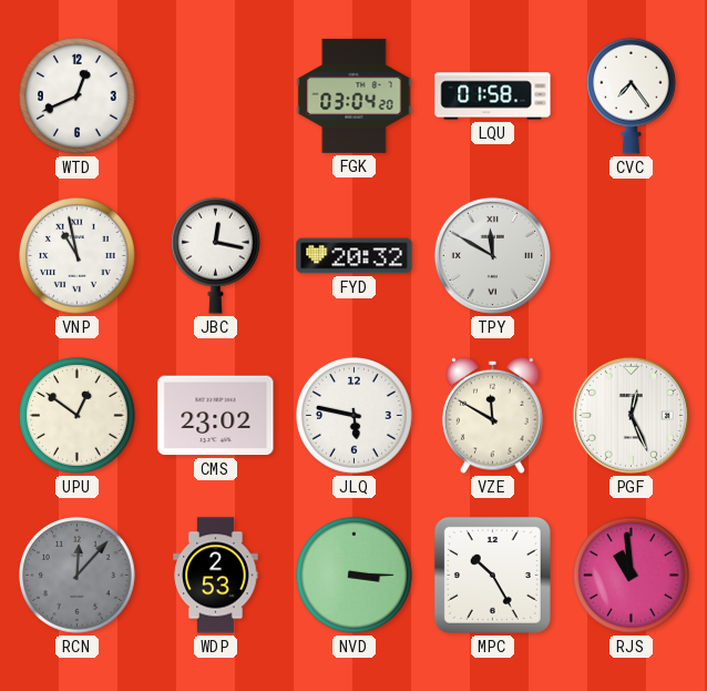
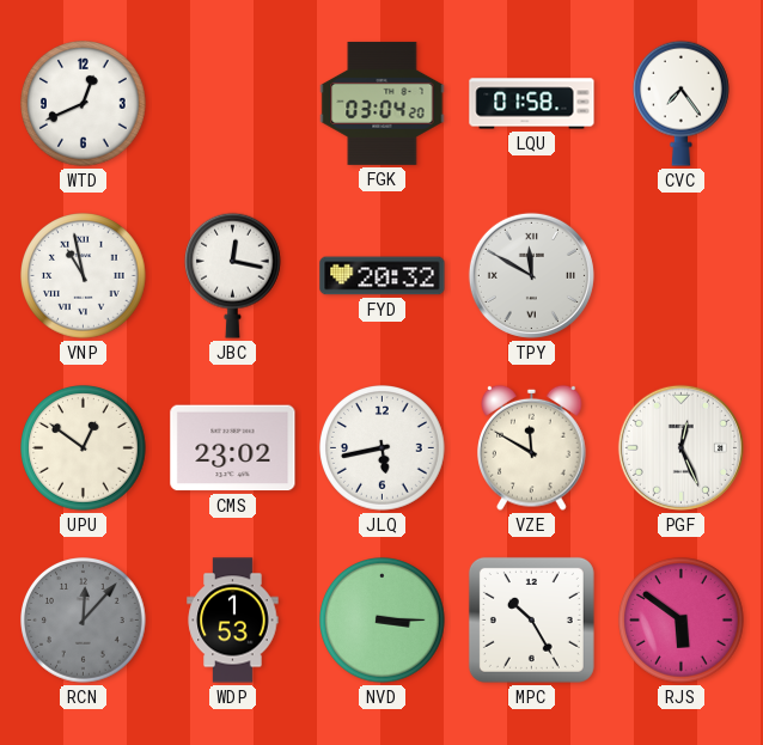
JLQ: 5:47 -> 5:43
WDP: 2:53 -> 1:53
RJS: 10:59 -> 5:51
